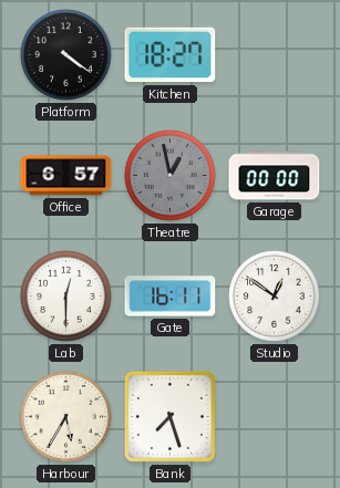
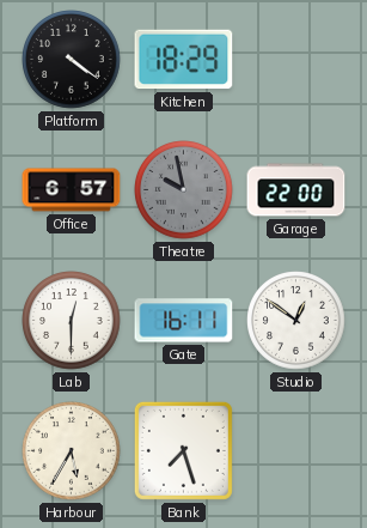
Kitchen: 18:27 -> 18:29
Theatre: 12:58 -> 9:58
Garage: 00:00 -> 22:00
